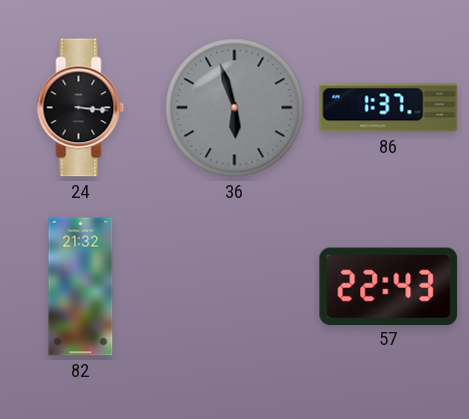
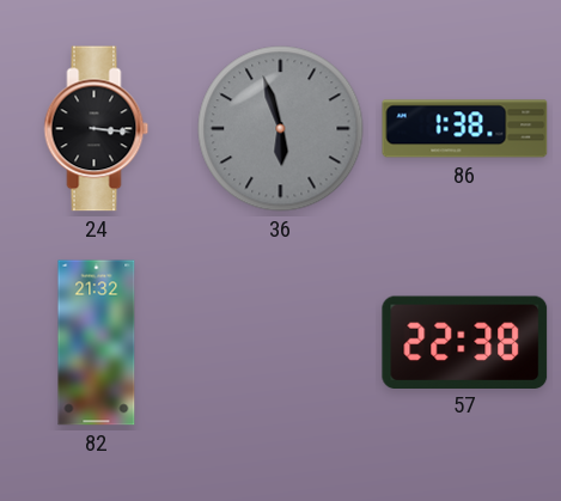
86: 1:37 -> 1:38
57: 22:43 -> 22:38
